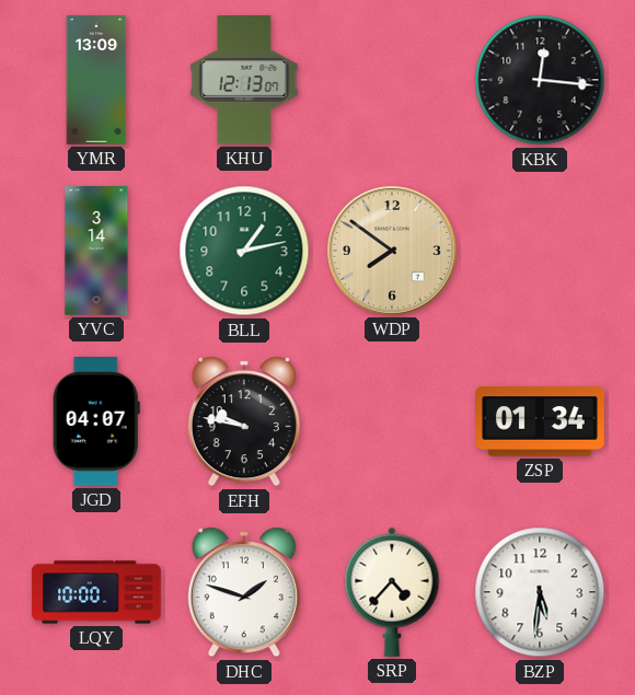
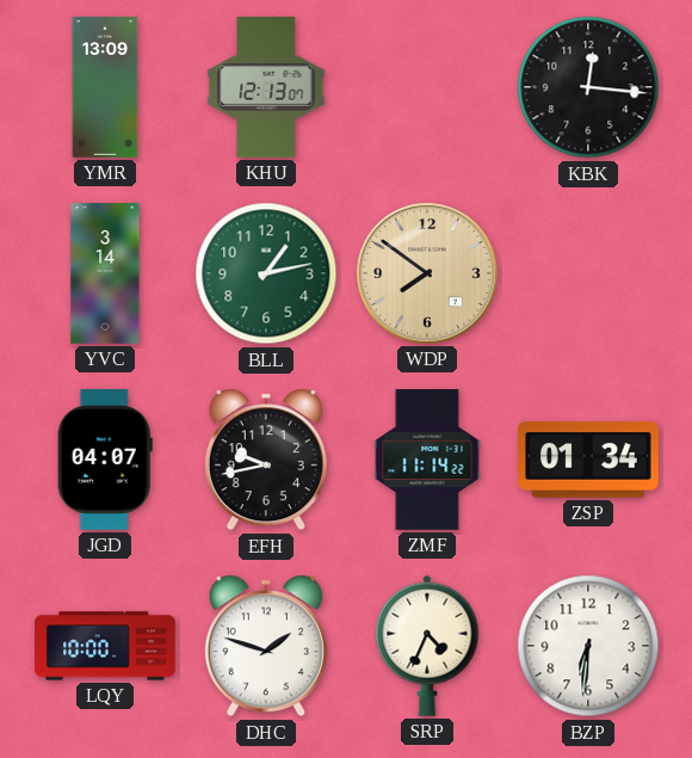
EFH: 9:47 -> 9:43
ZMF: none -> 11:14
SRP: 4:37 -> 4:34
BZP: 5:31 -> 6:31
